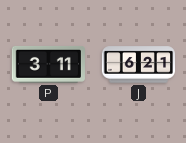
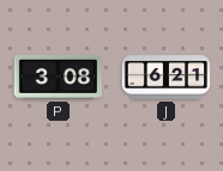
P: 3:11 -> 3:08
